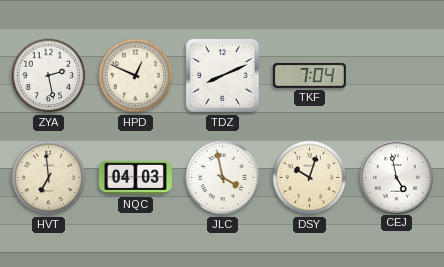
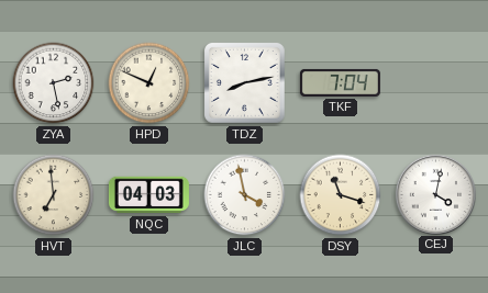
TDZ: 8:11 -> 8:13
DSY: 10:03 -> 11:18
CEJ: 4:58 -> 4:02
